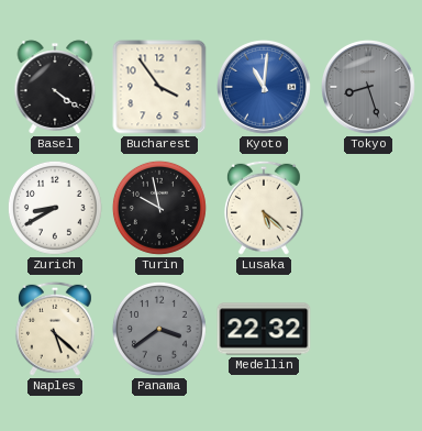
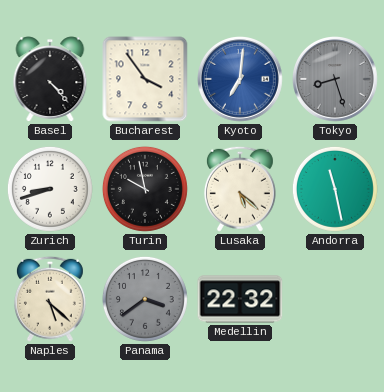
Basel: 4:21 -> 4:23
Kyoto: 11:01 -> 7:01
Zurich: 8:40 -> 8:42
Andorra: none -> 11:28
